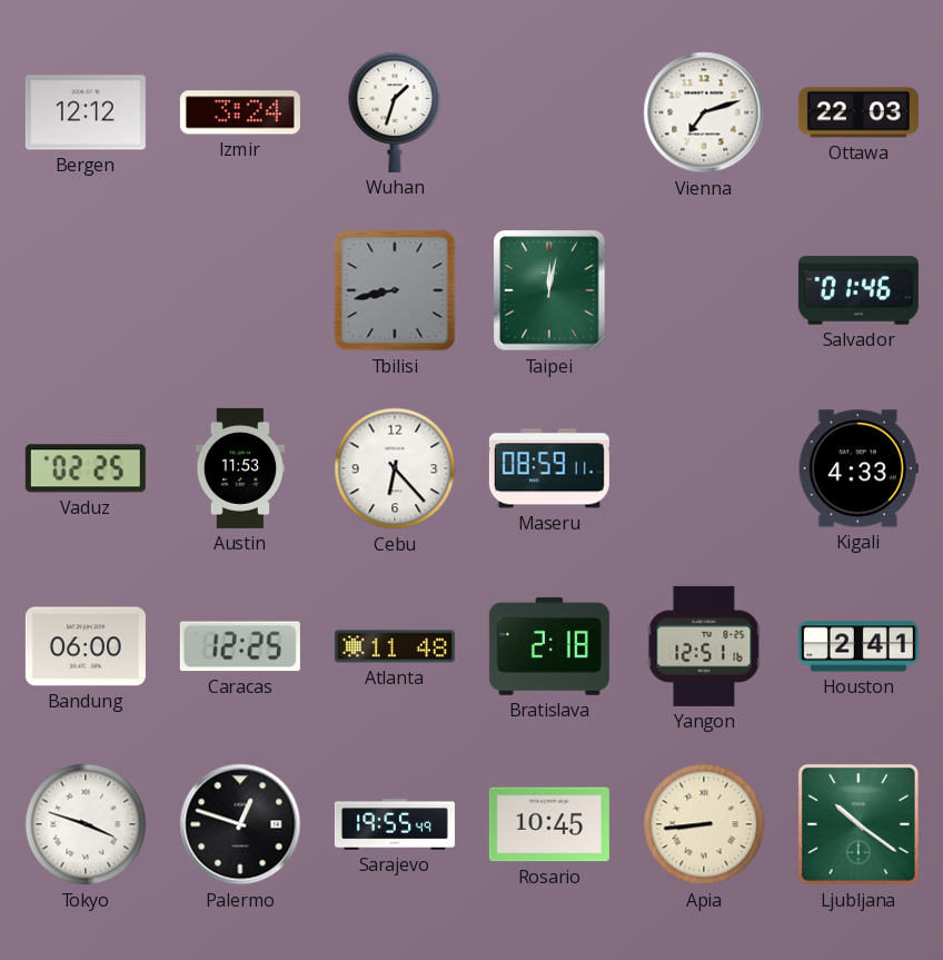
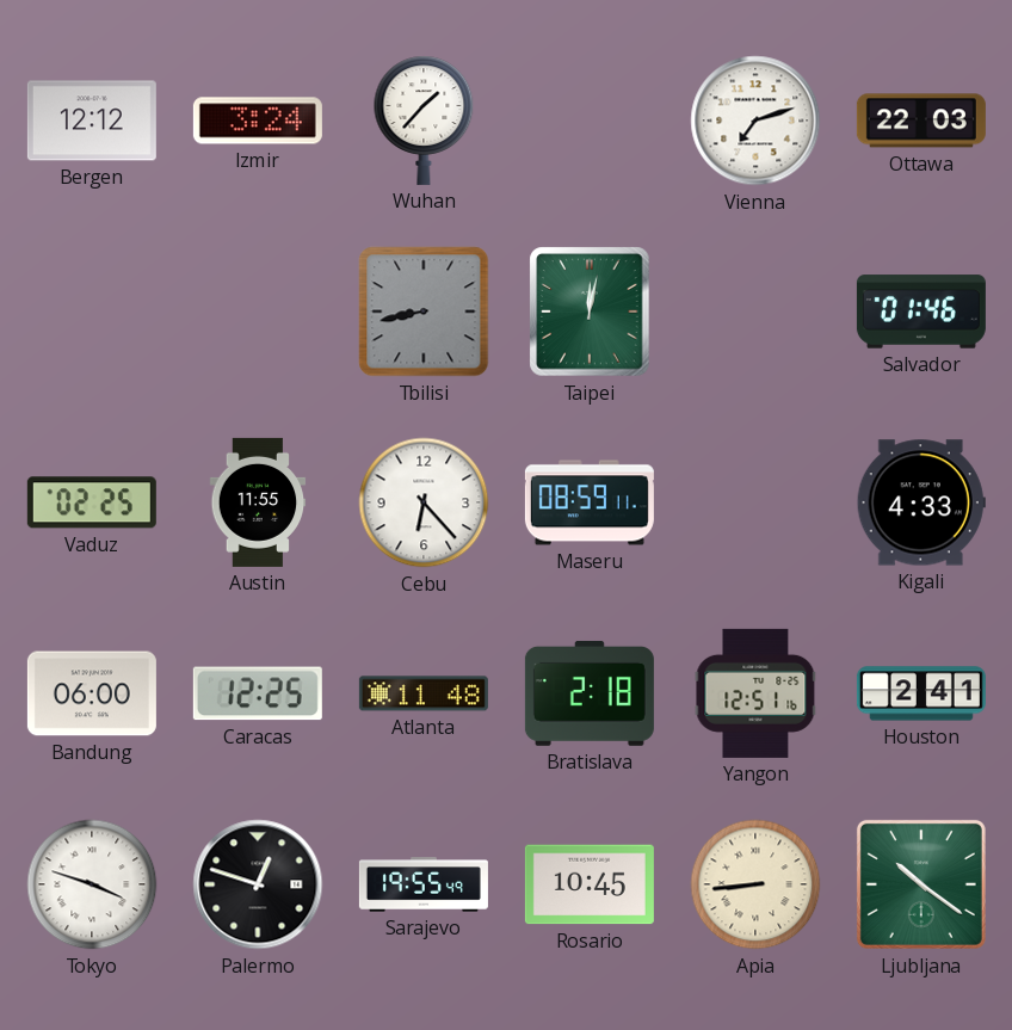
Wuhan: 1:33 -> 1:37
Austin: 11:53 -> 11:55
